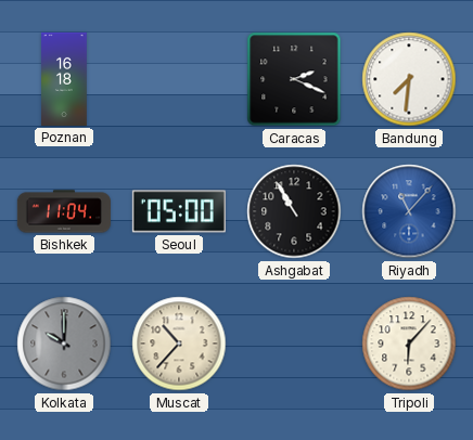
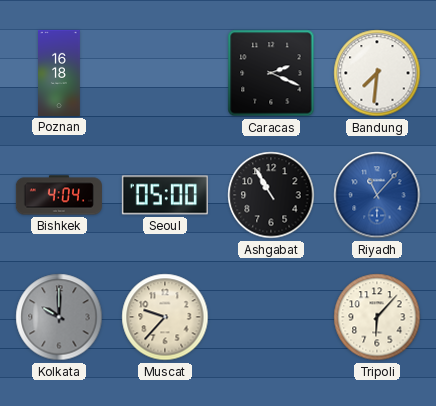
Bishkek: 11:04 -> 4:04
Muscat: 10:37 -> 9:37
